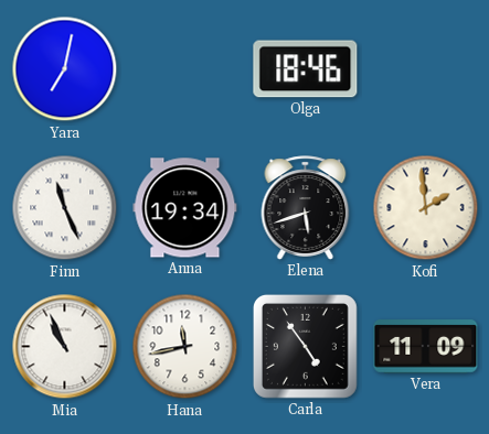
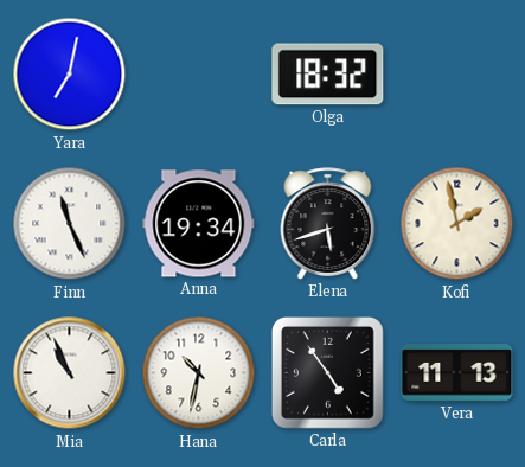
Olga: 18:46 -> 18:32
Kofi: 1:59 -> 1:58
Hana: 11:43 -> 10:32
Vera: 11:09 -> 11:13
